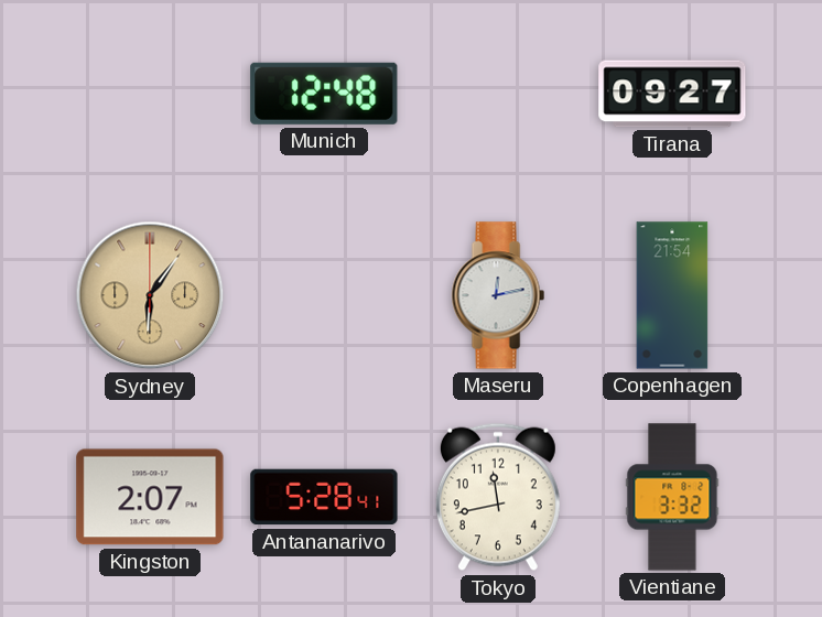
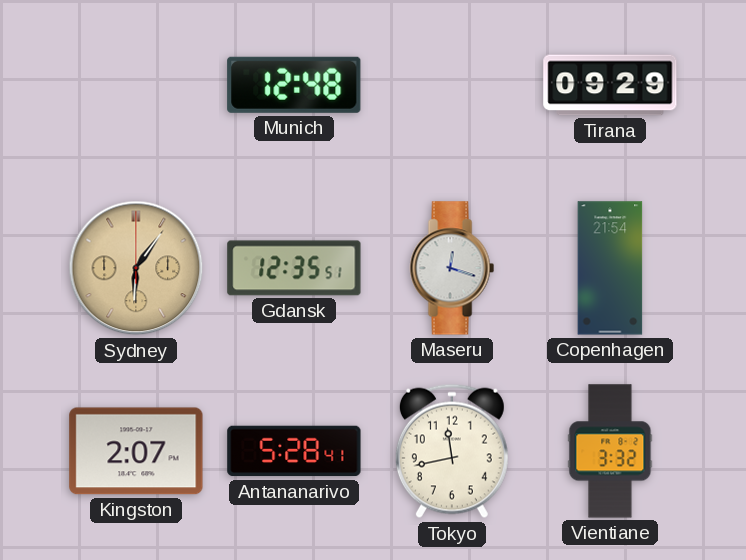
Tirana: 09:27 -> 09:29
Gdansk: none -> 12:35
Maseru: 12:13 -> 12:18
